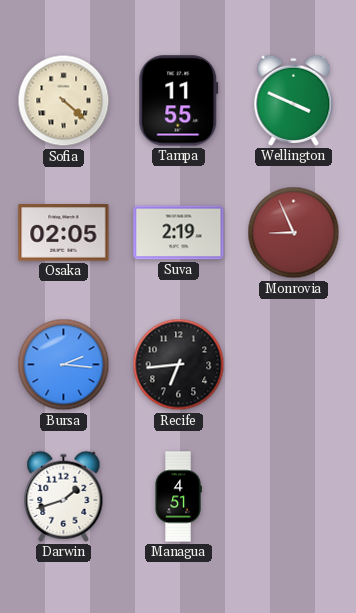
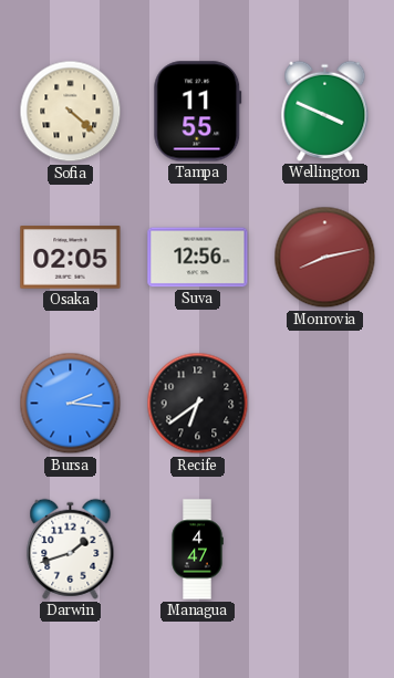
Suva: 2:19 -> 12:56
Monrovia: 8:56 -> 8:13
Recife: 6:44 -> 6:39
Managua: 4:51 -> 4:47
